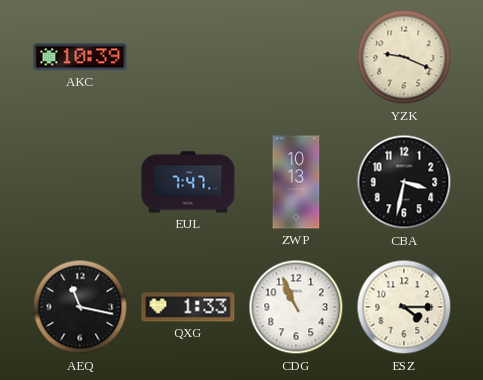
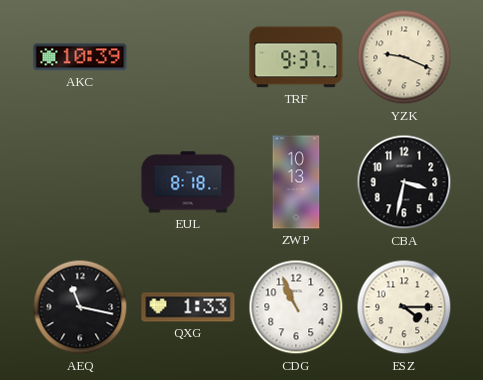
TRF: none -> 9:37
EUL: 7:47 -> 8:18
